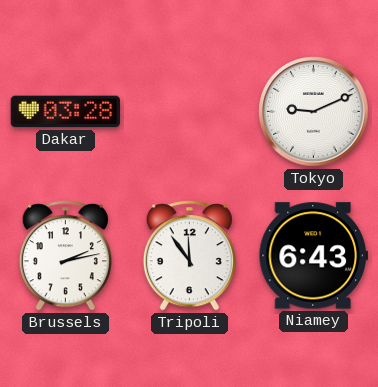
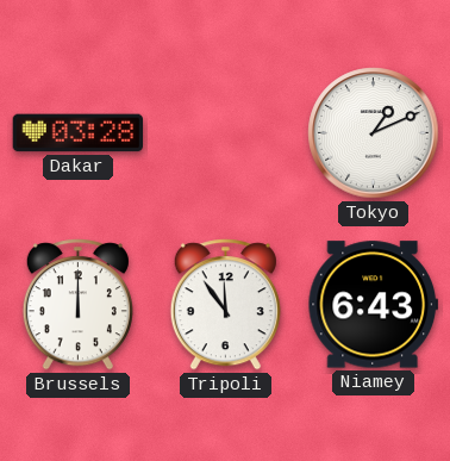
Tokyo: 9:11 -> 1:11
Brussels: 2:13 -> 12:00
